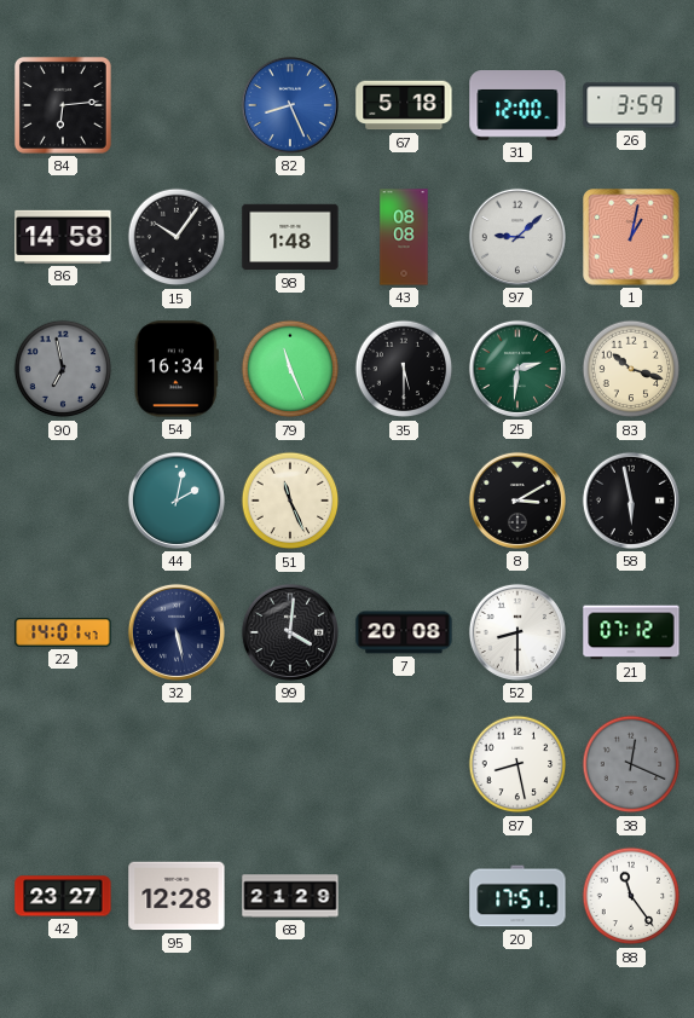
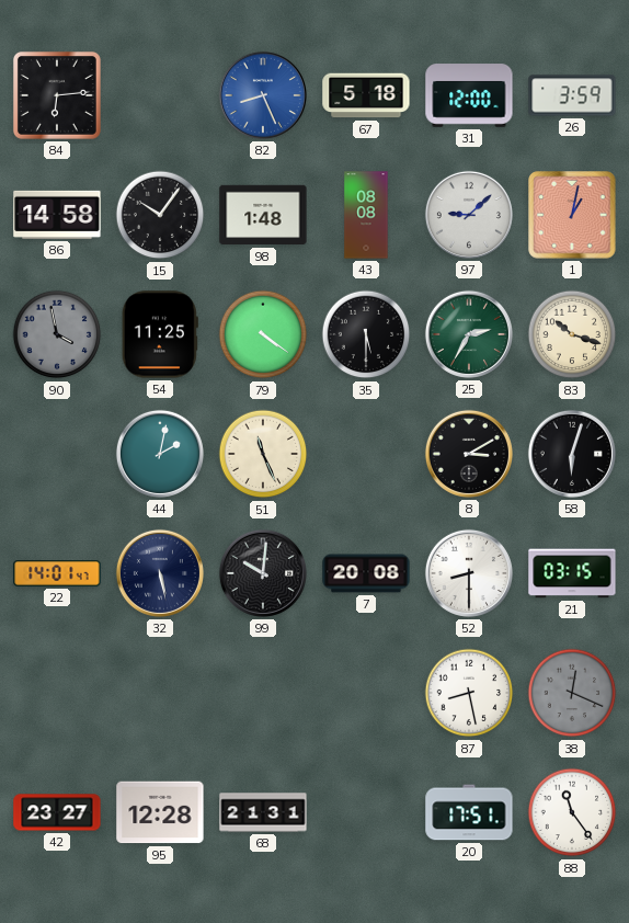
90: 6:58 -> 3:58
54: 16:34 -> 11:25
79: 11:26 -> 4:21
25: 2:31 -> 2:35
58: 5:58 -> 6:03
99: 4:01 -> 10:01
21: 07:12 -> 03:15
68: 21:29 -> 21:31
